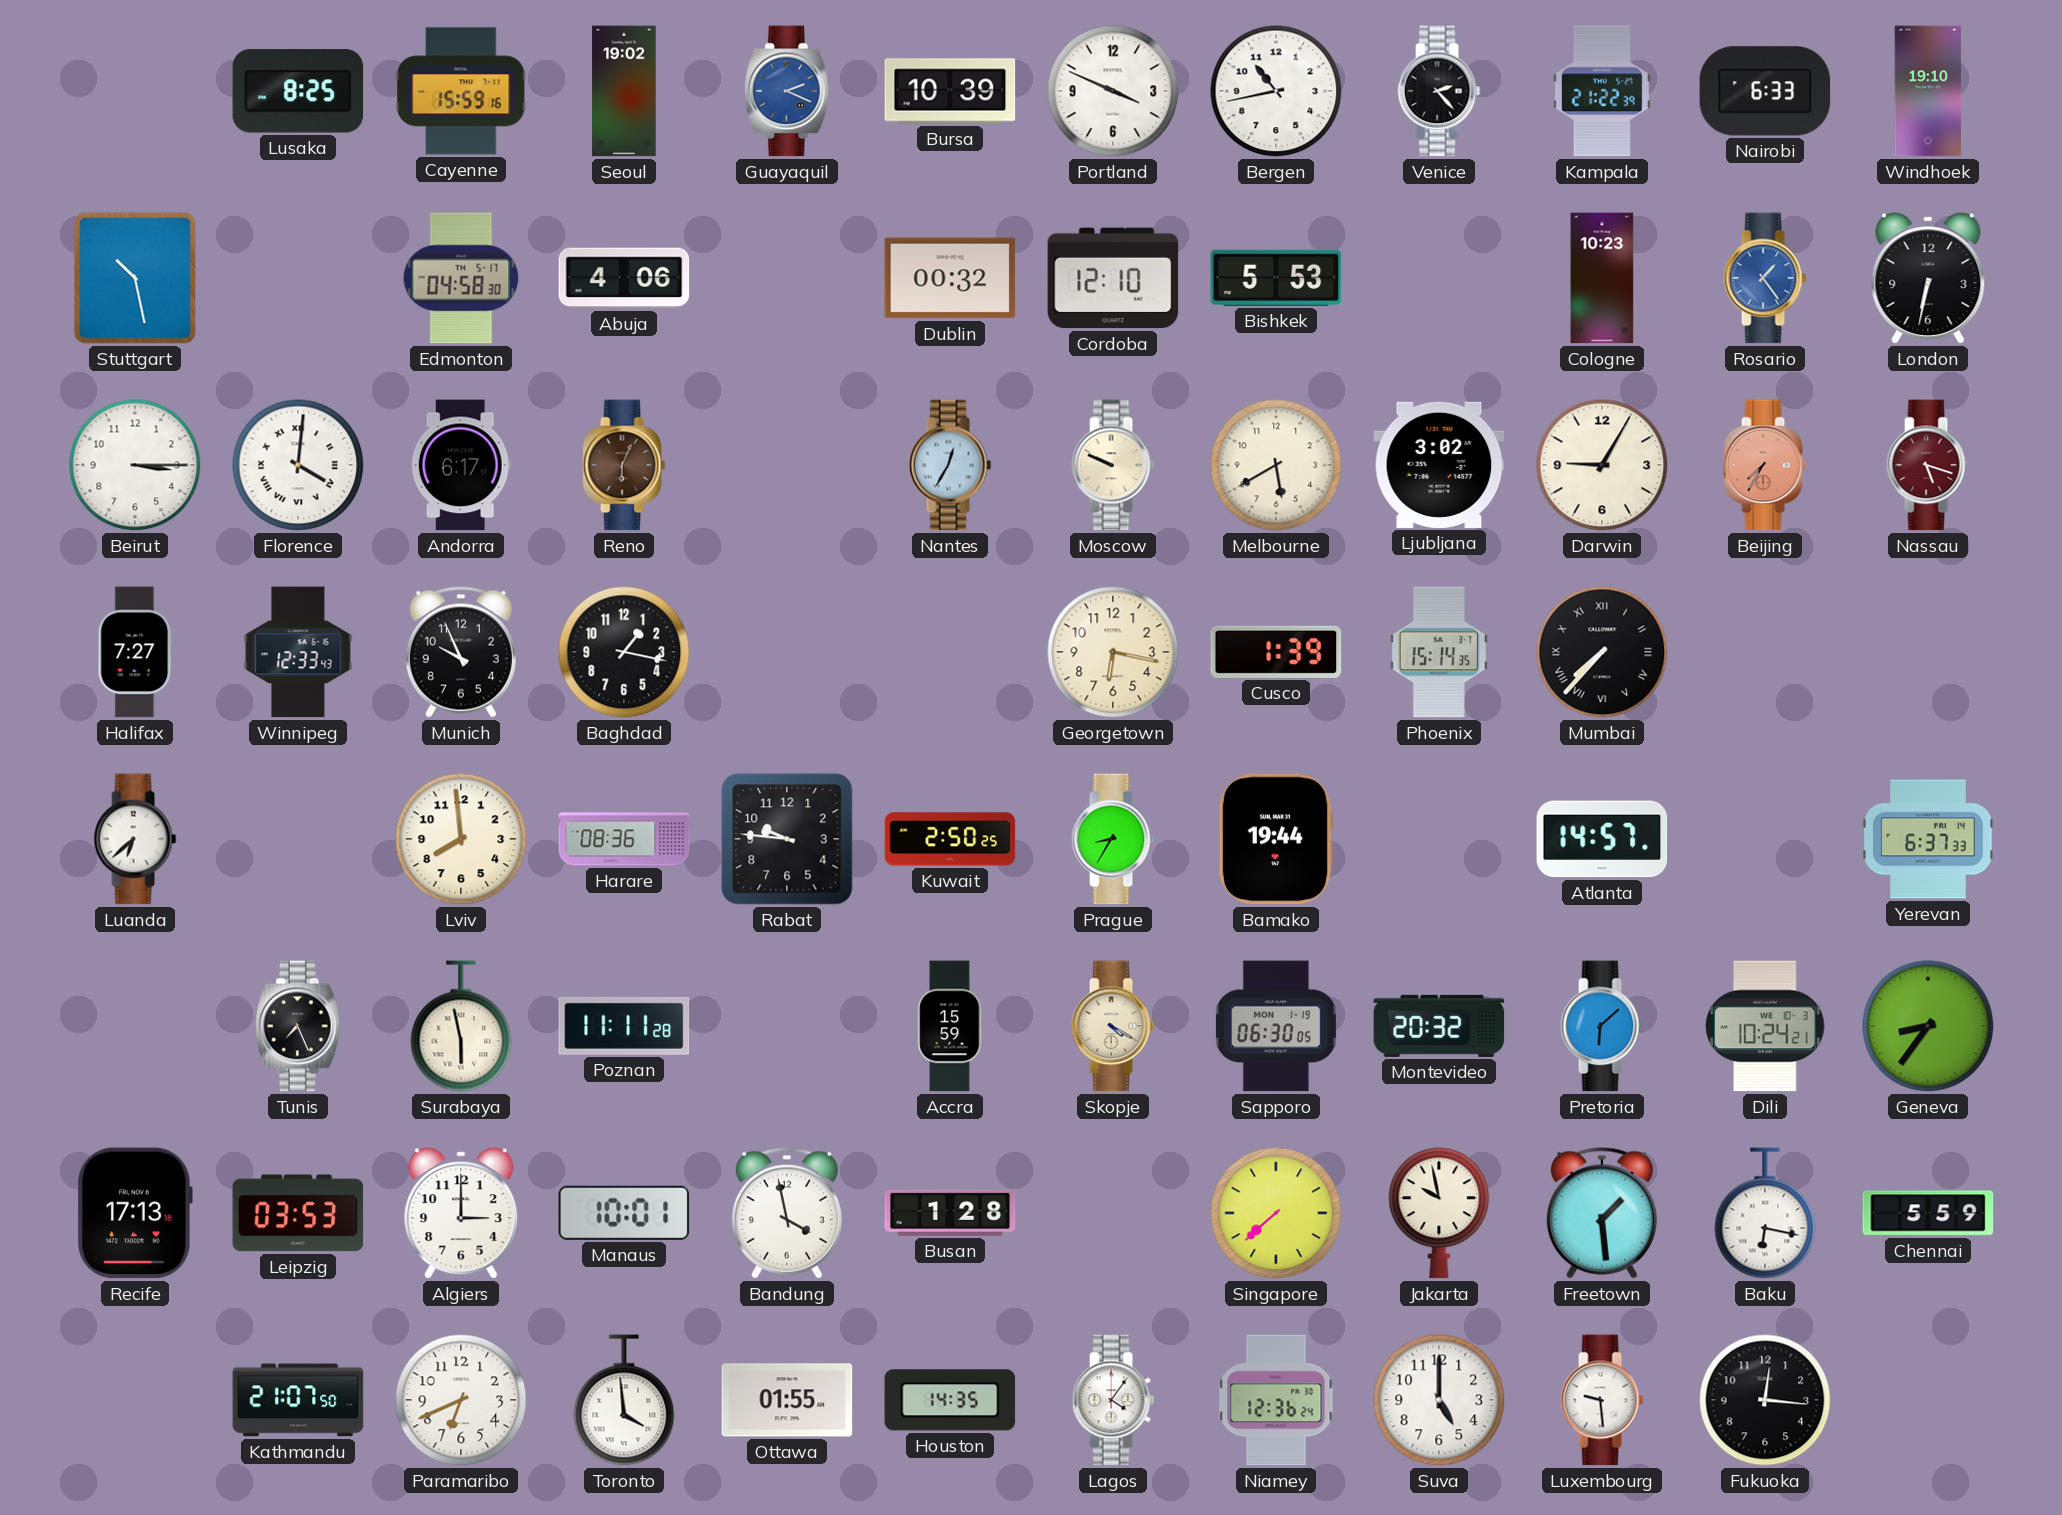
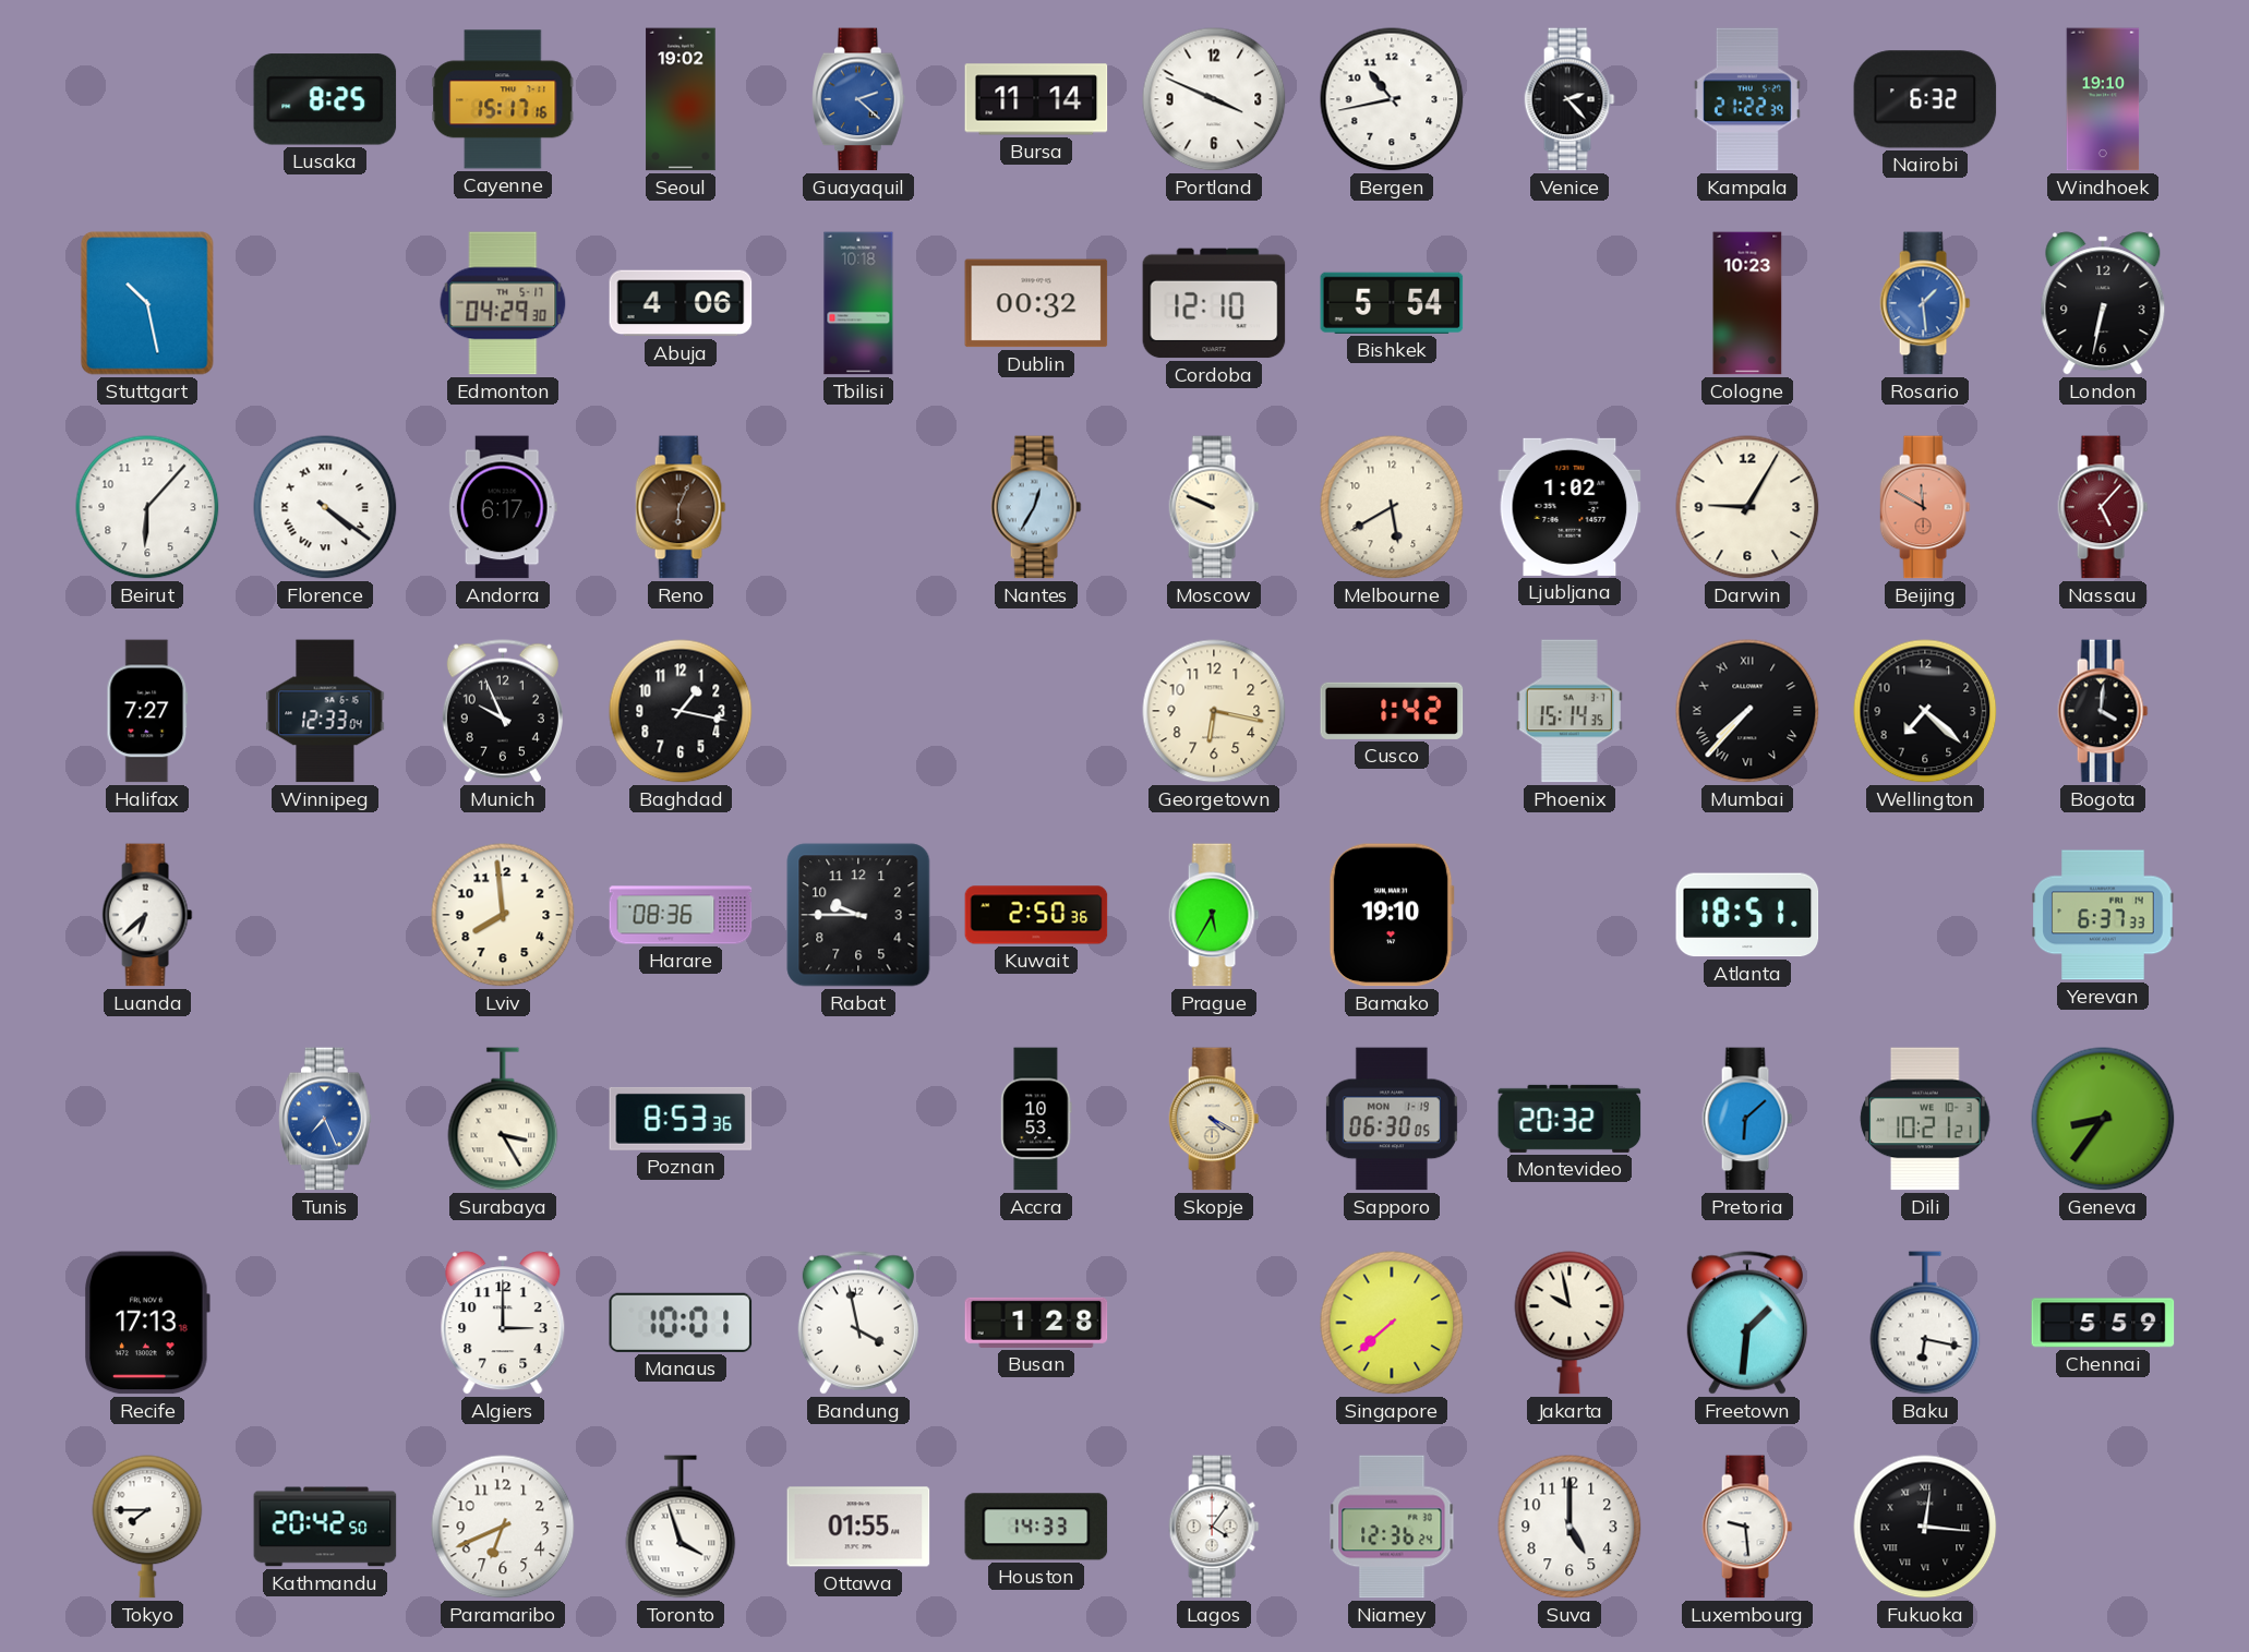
Cayenne: 15:59 -> 15:17
Guayaquil: 2:19 -> 2:22
Bursa: 10:39 -> 11:14
Nairobi: 6:33 -> 6:32
Edmonton: 04:58 -> 04:29
Tbilisi: none -> 10:18
Bishkek: 5:53 -> 5:54
Rosario: 1:24 -> 1:29
Beirut: 3:15 -> 6:07
Florence: 4:01 -> 4:21
Ljubljana: 3:02 -> 1:02
Beijing: 7:35 -> 11:50
Nassau: 5:18 -> 5:07
Winnipeg: 12:33:43 -> 12:33:04
Cusco: 1:39 -> 1:42
Wellington: none -> 7:22
Bogota: none -> 4:01
Rabat: 9:46 -> 9:45
Kuwait: 2:50:25 -> 2:50:36
Prague: 8:35 -> 5:35
Bamako: 19:44 -> 19:10
Atlanta: 14:57 -> 18:51
Tunis dial: black -> blue
Surabaya: 5:58 -> 3:25
Poznan: 11:11 -> 8:53
Accra: 15:59 -> 10:53
Dili: 10:24 -> 10:21
Leipzig: 03:53 -> none
Freetown: 1:29 -> 1:31
Tokyo: none -> 7:45
Kathmandu: 21:07 -> 20:42
Toronto: 3:59 -> 3:57
Houston: 14:35 -> 14:33
Fukuoka numerals: Arabic -> Roman
